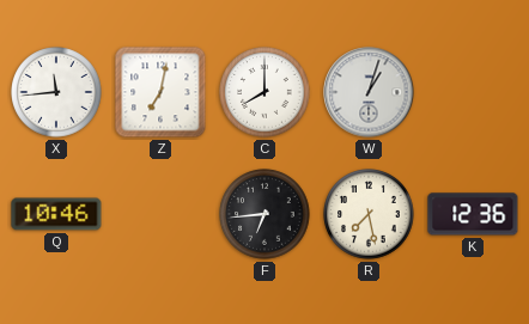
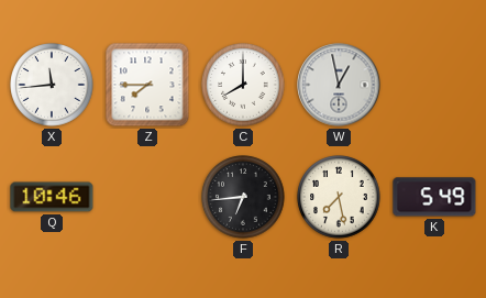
Z: 7:02 -> 7:45
W: 1:03 -> 12:58
K: 12:36 -> 5:49
